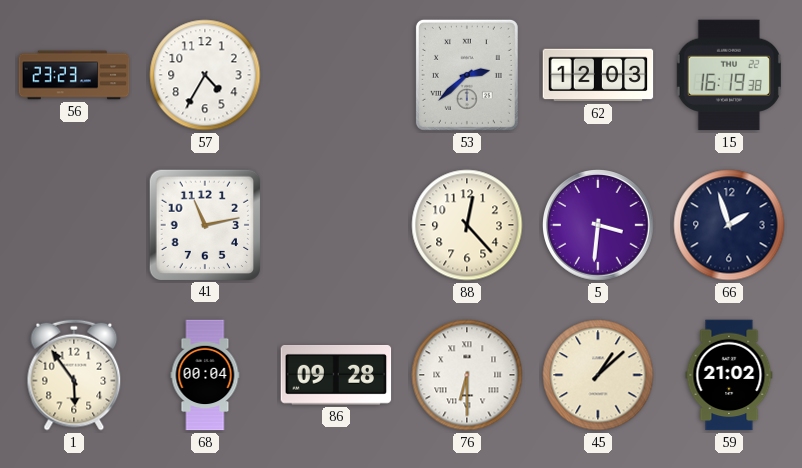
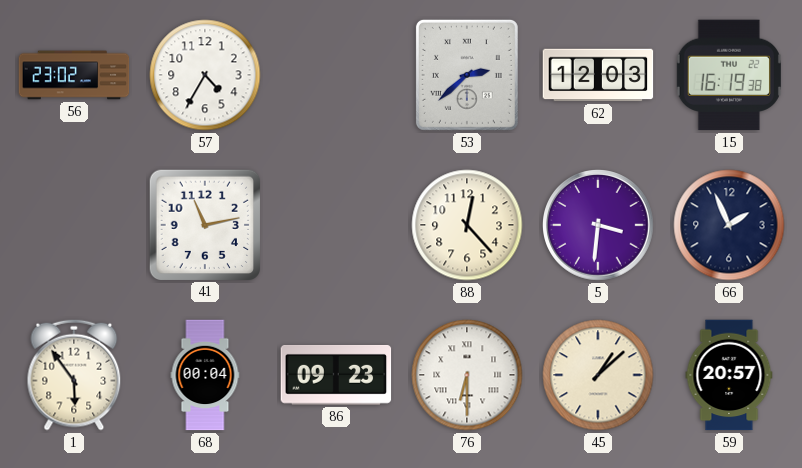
56: 23:23 -> 23:02
66: 1:57 -> 1:56
86: 09:28 -> 09:23
59: 21:02 -> 20:57
